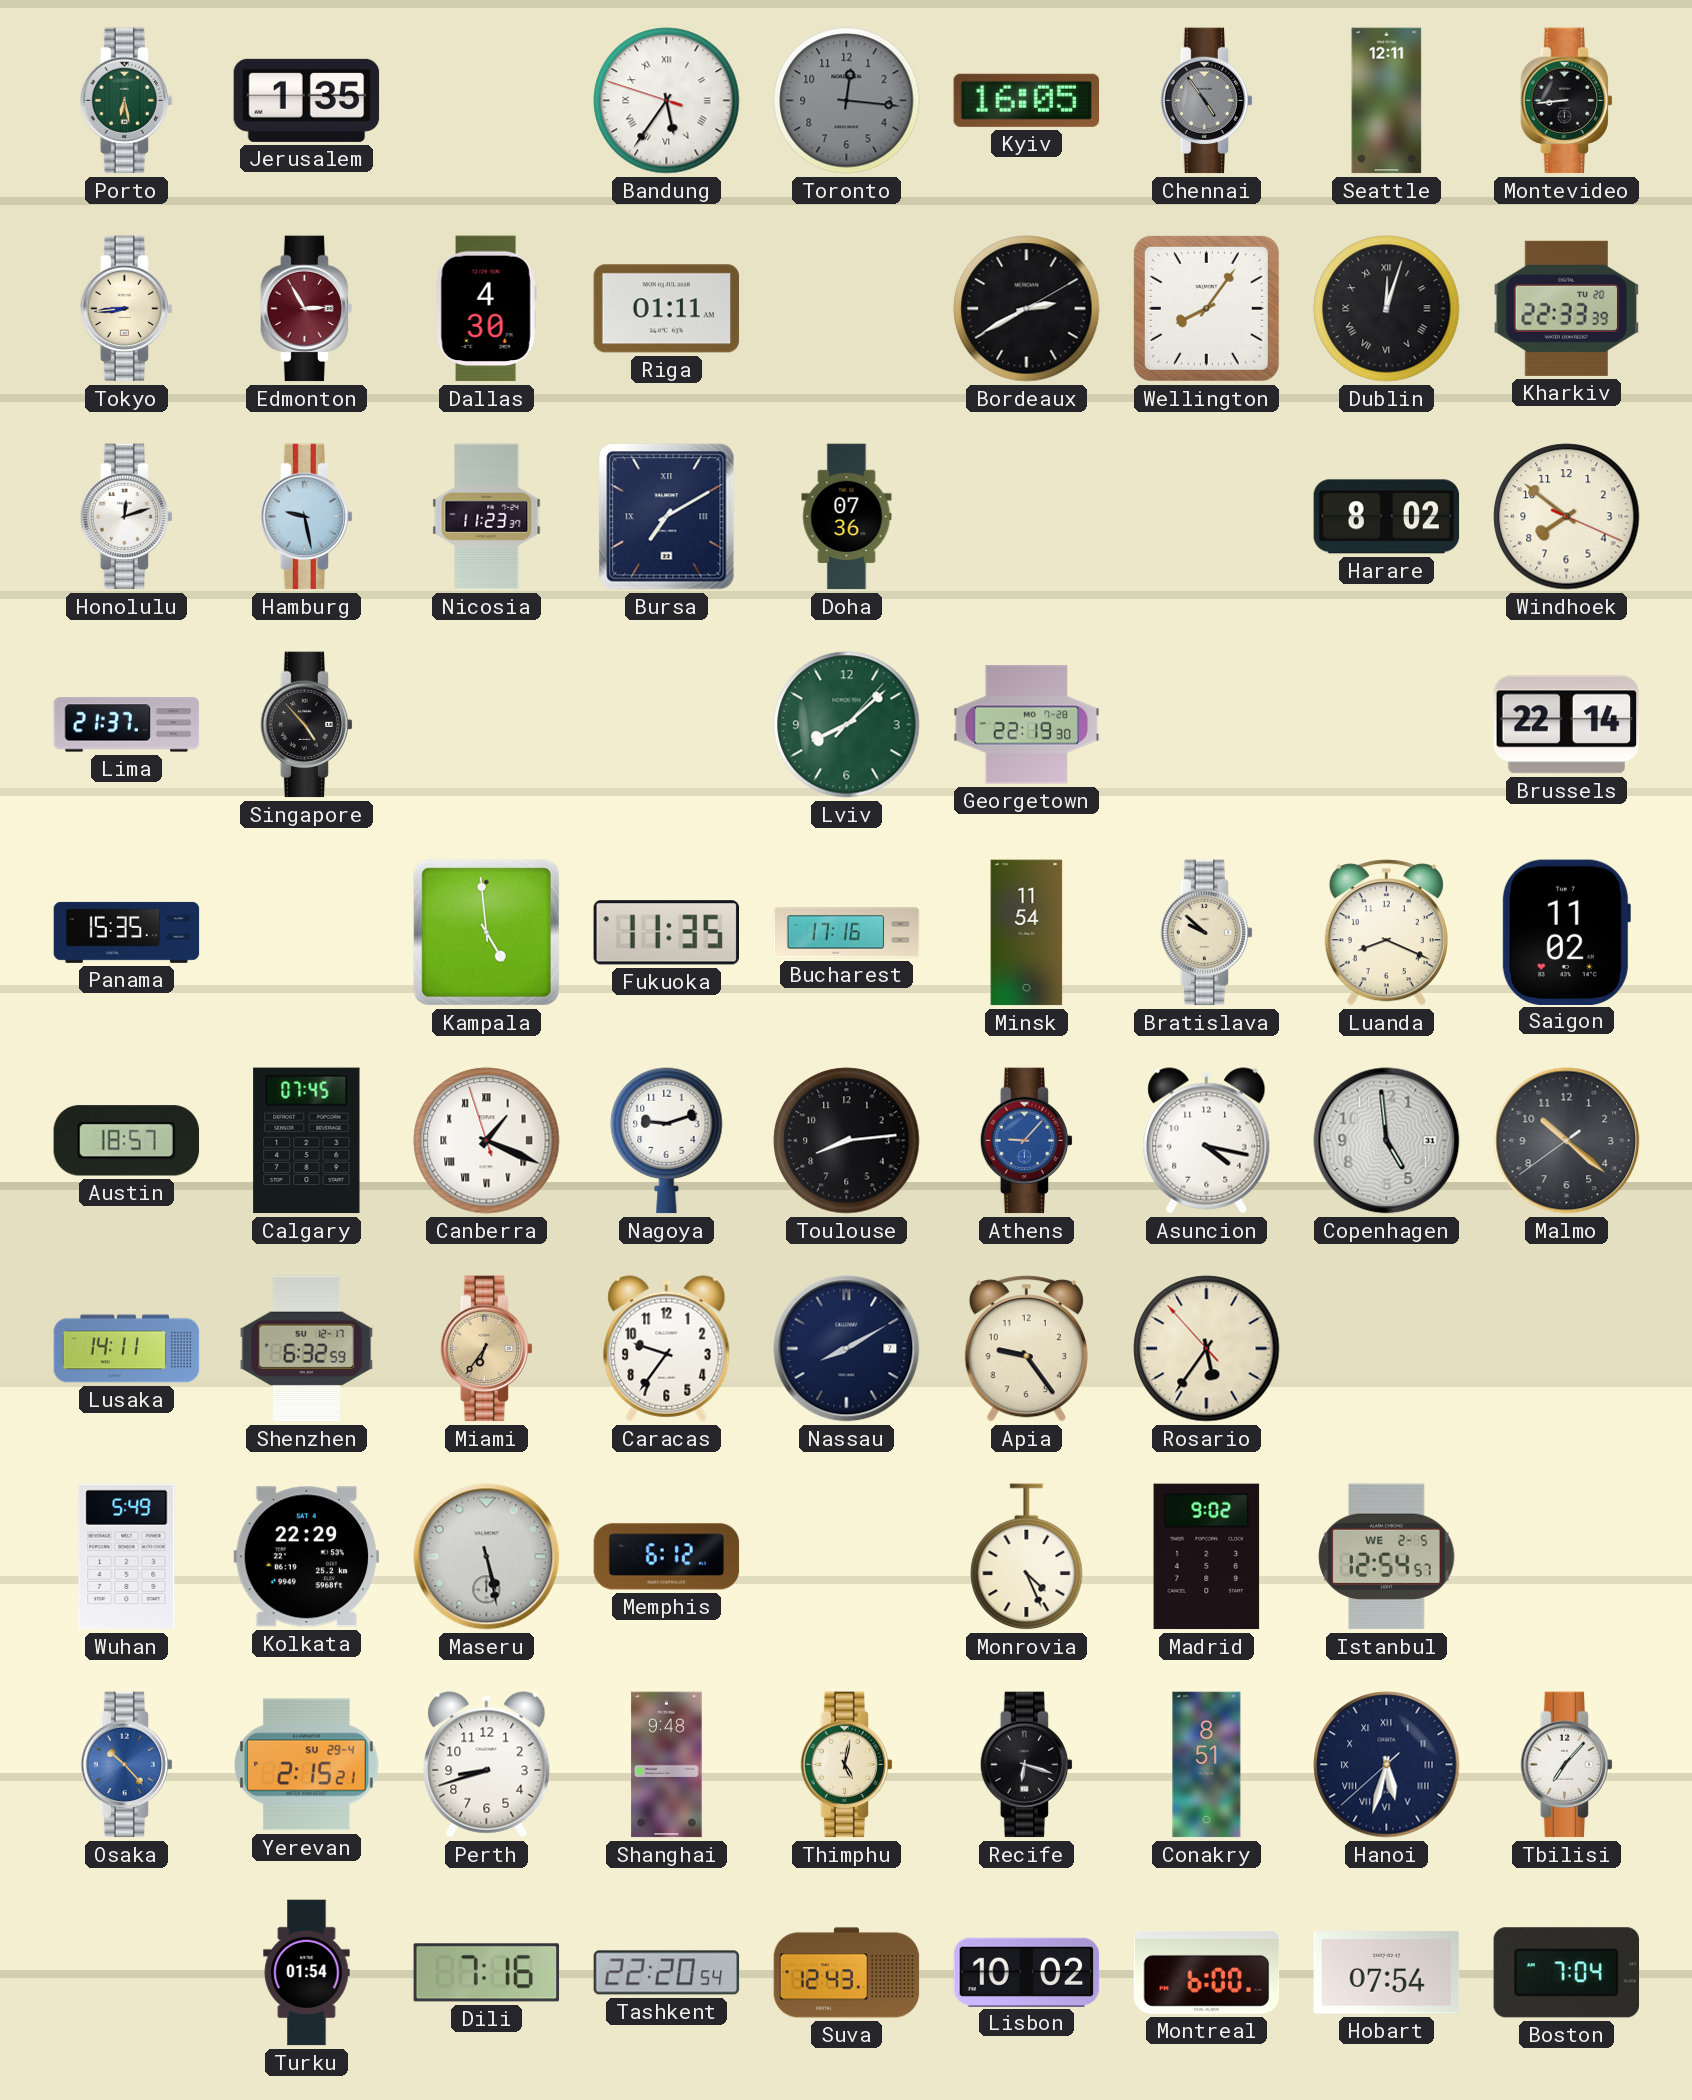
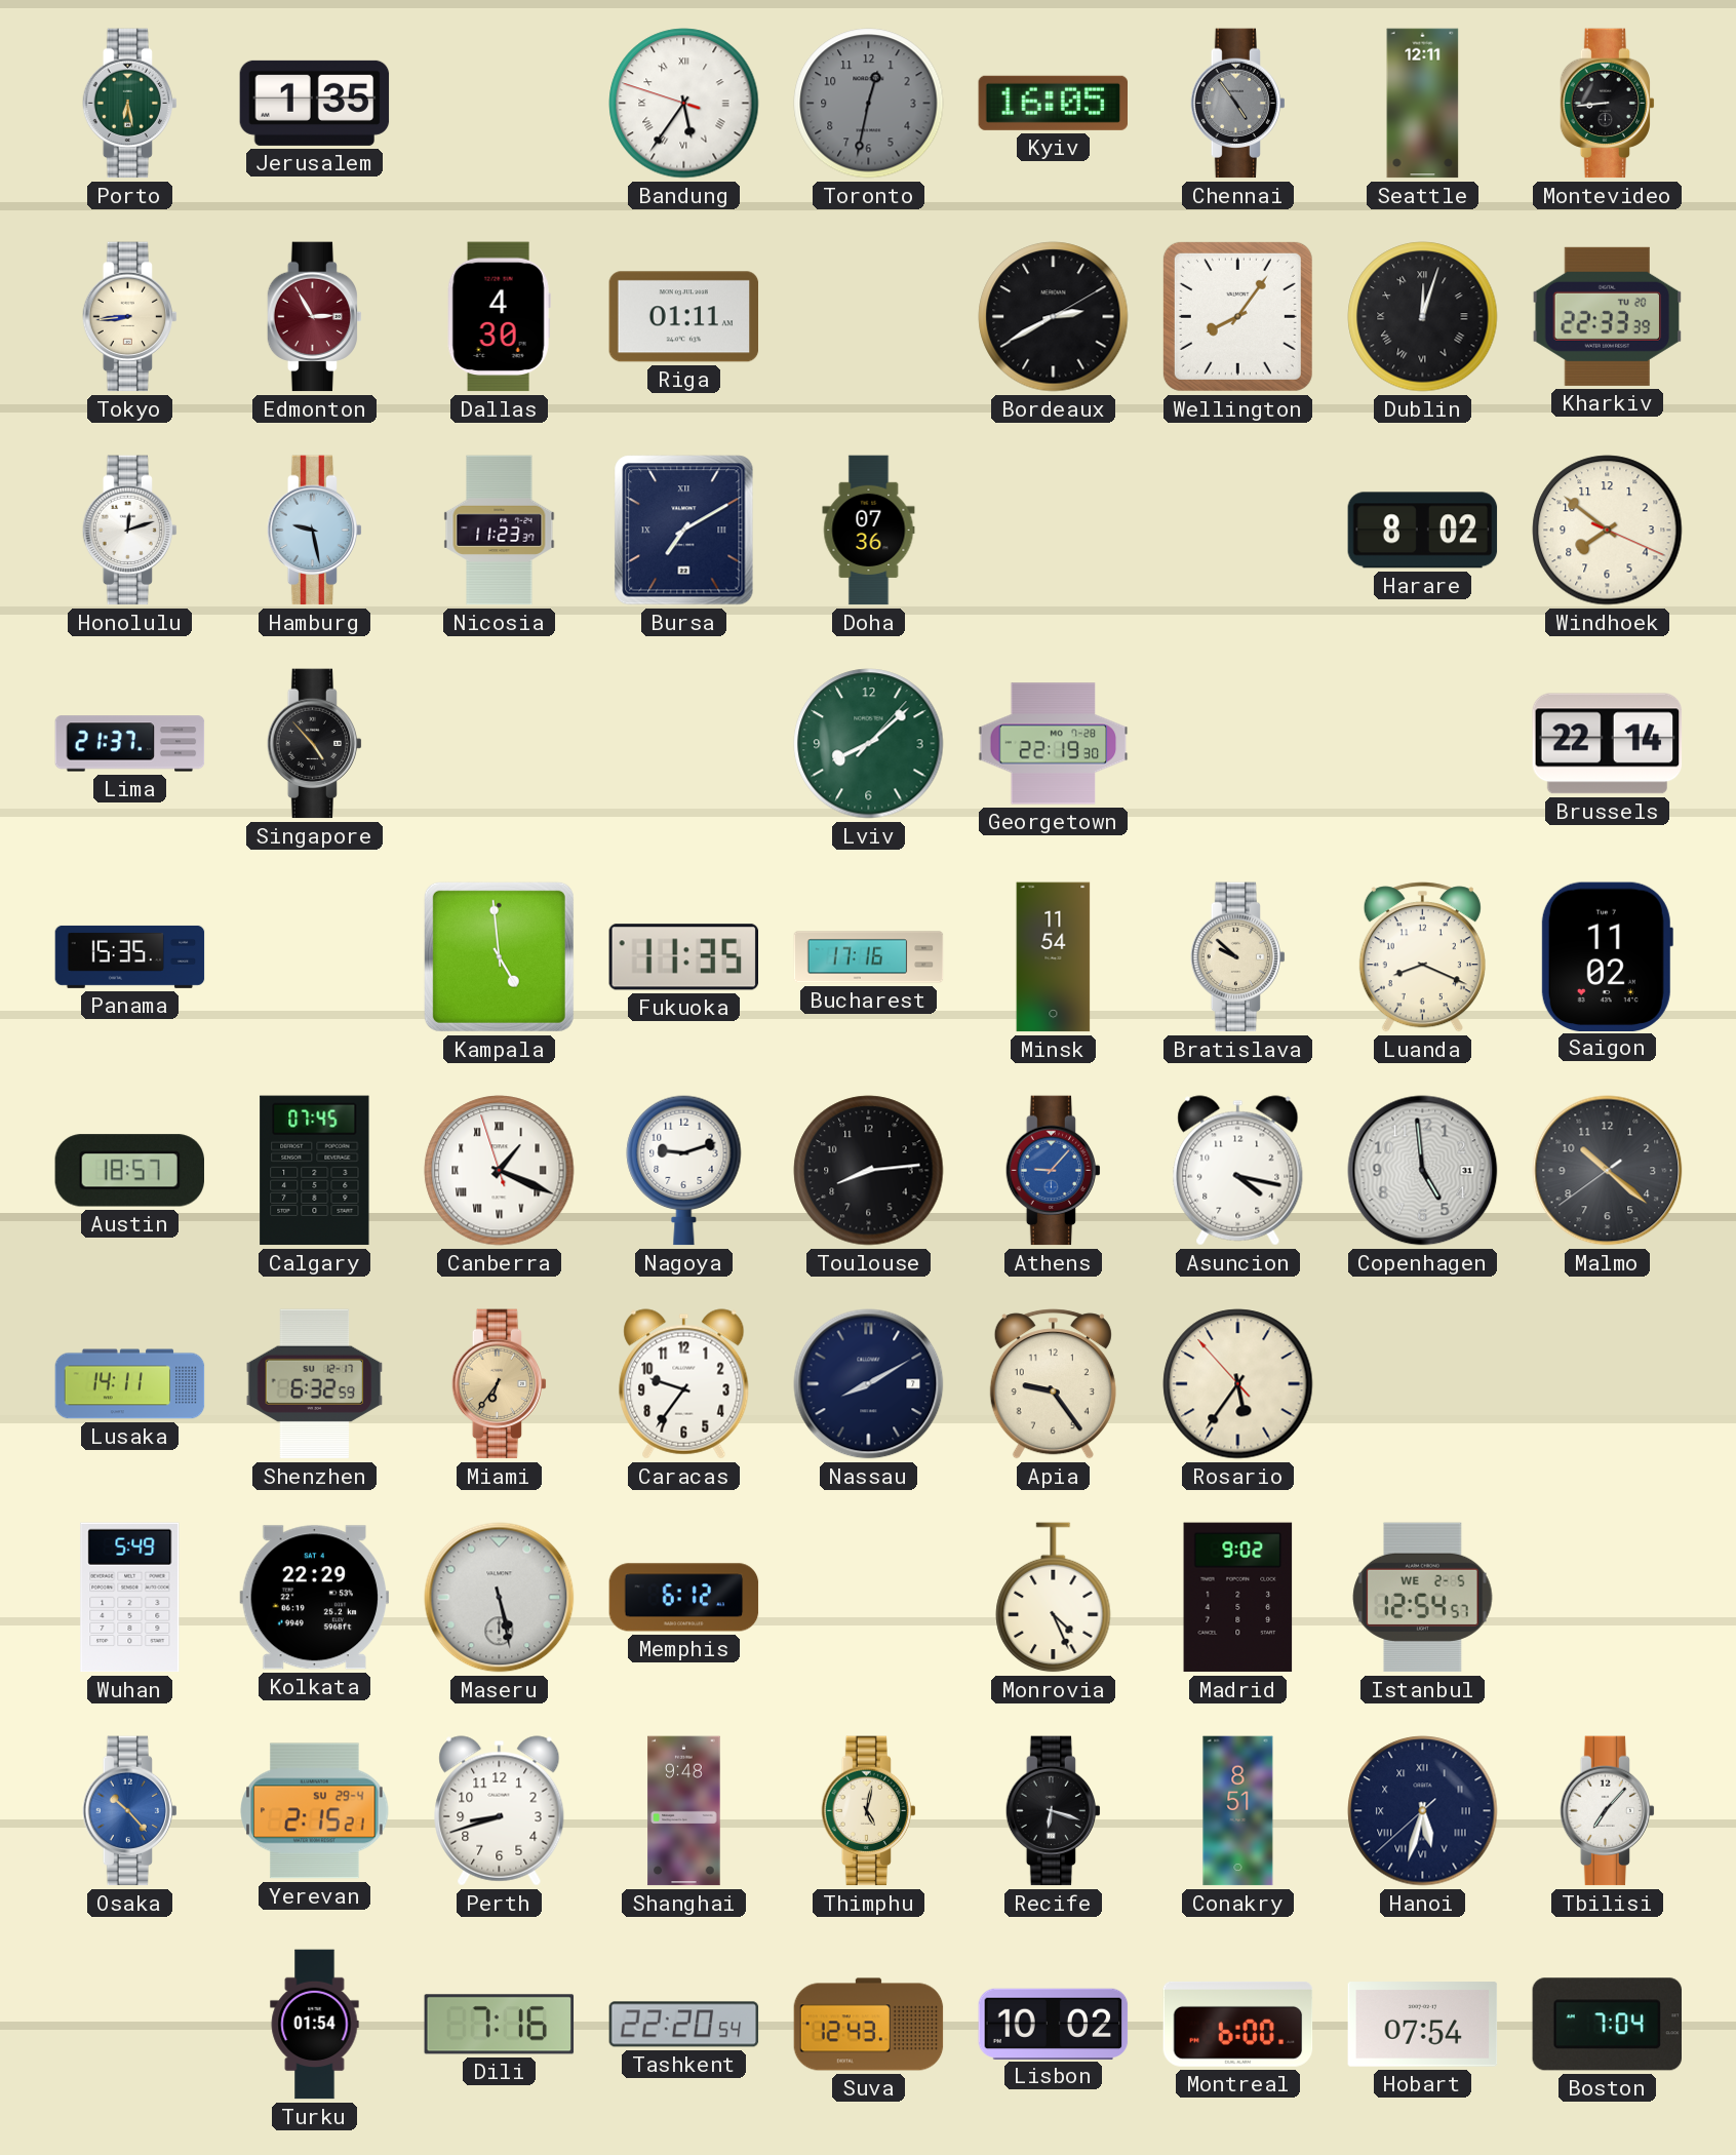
Toronto: 12:16 -> 12:32
